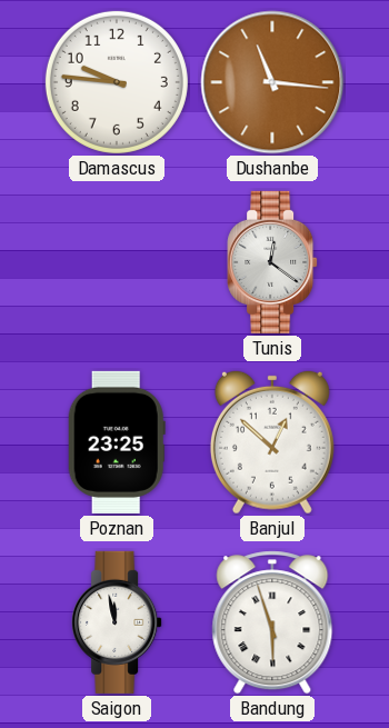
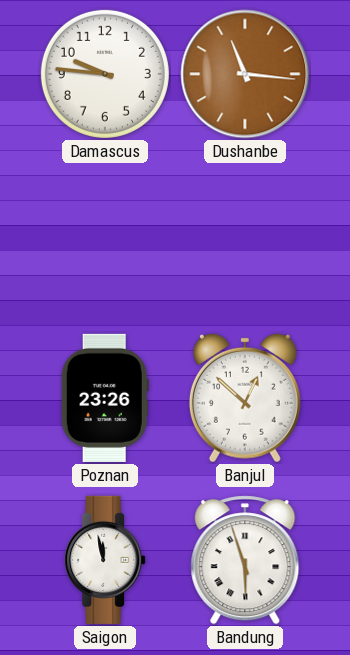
Tunis: 12:21 -> none
Poznan: 23:25 -> 23:26
